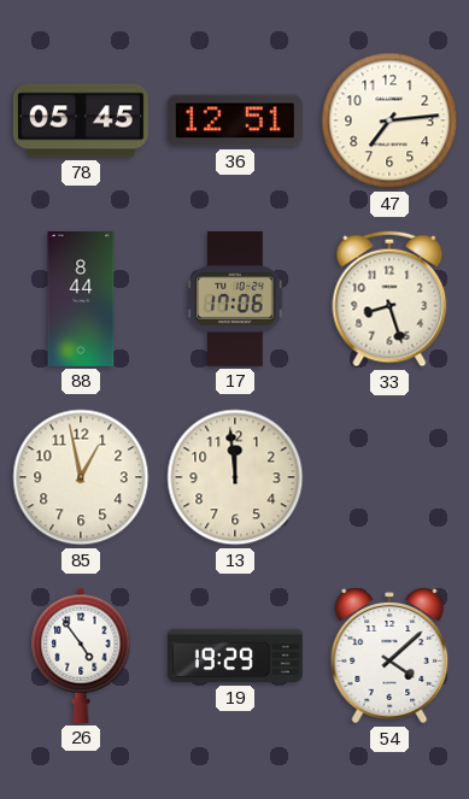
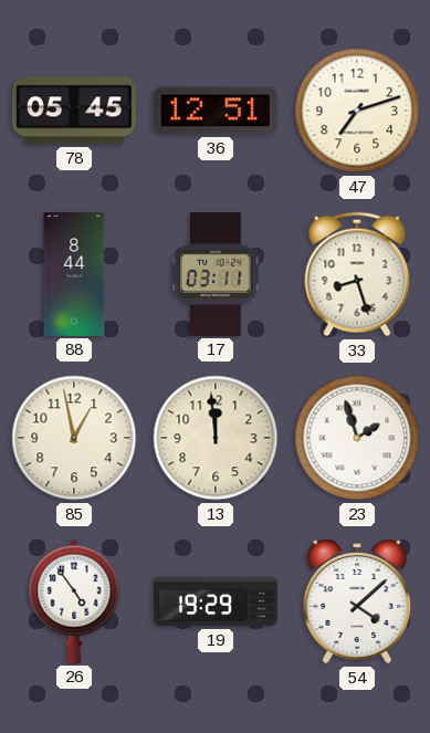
47: 7:14 -> 7:12
17: 17:06 -> 03:11
23: none -> 1:57
